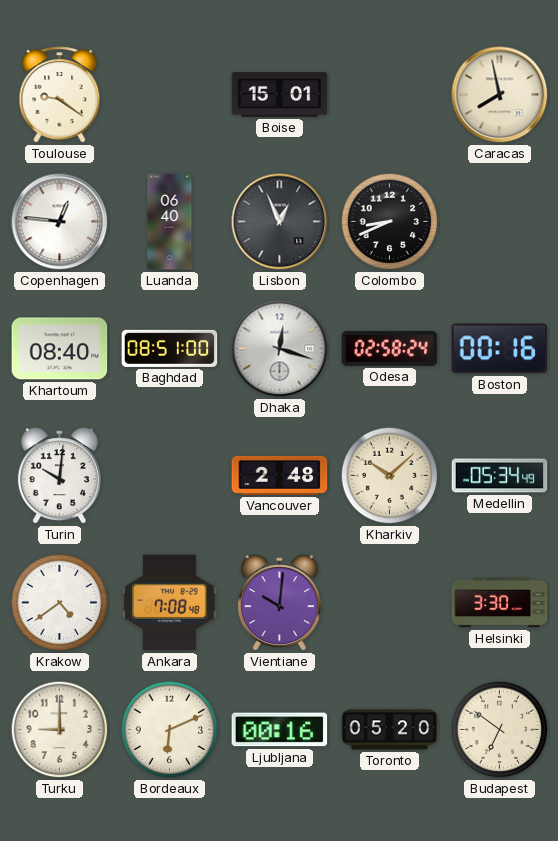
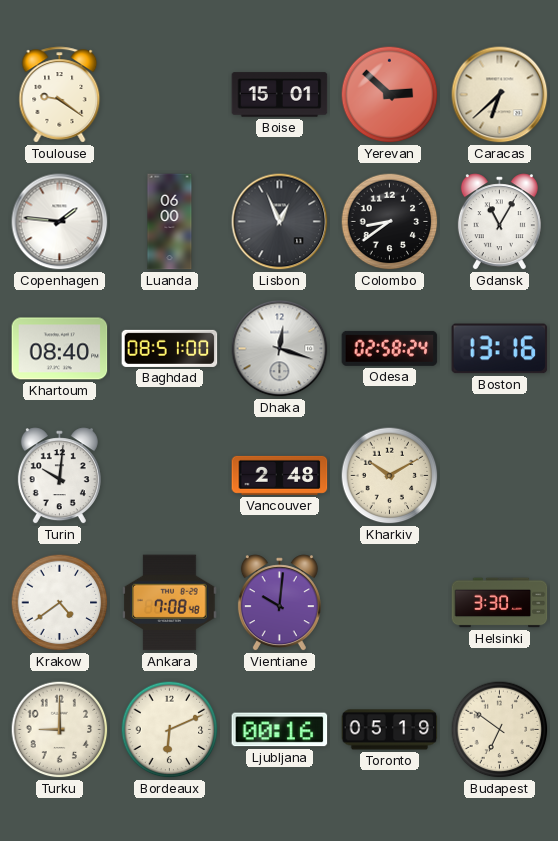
Yerevan: none -> 2:52
Caracas: 7:58 -> 6:38
Copenhagen: 12:46 -> 1:46
Luanda: 06:40 -> 06:00
Colombo: 8:41 -> 8:39
Gdansk: none -> 11:05
Boston: 00:16 -> 13:16
Kharkiv: 10:08 -> 10:10
Medellin: 05:34 -> none
Toronto: 05:20 -> 05:19
